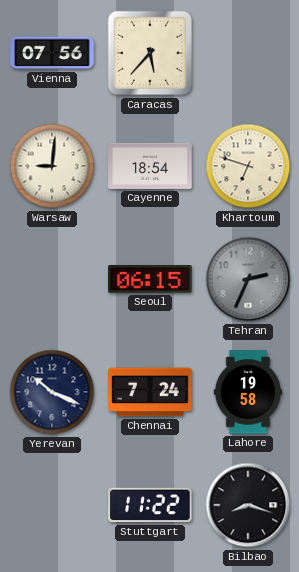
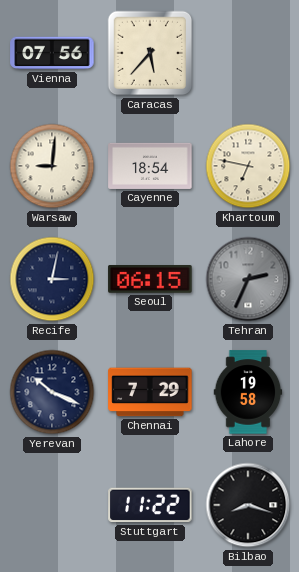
Khartoum: 6:48 -> 6:47
Recife: none -> 3:02
Chennai: 7:24 -> 7:29
